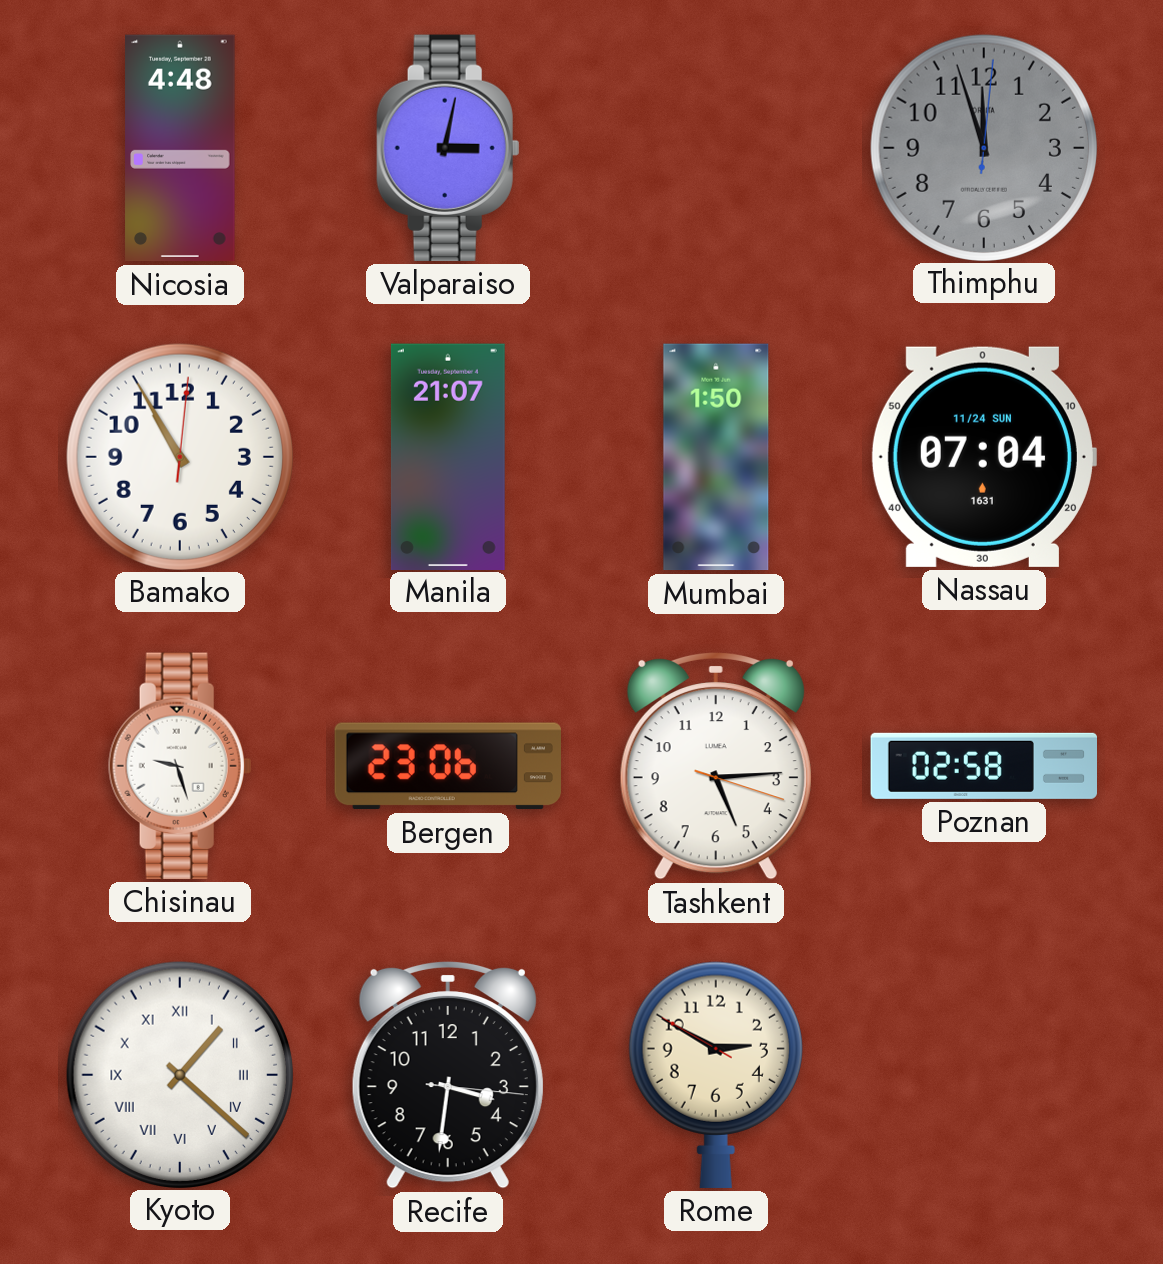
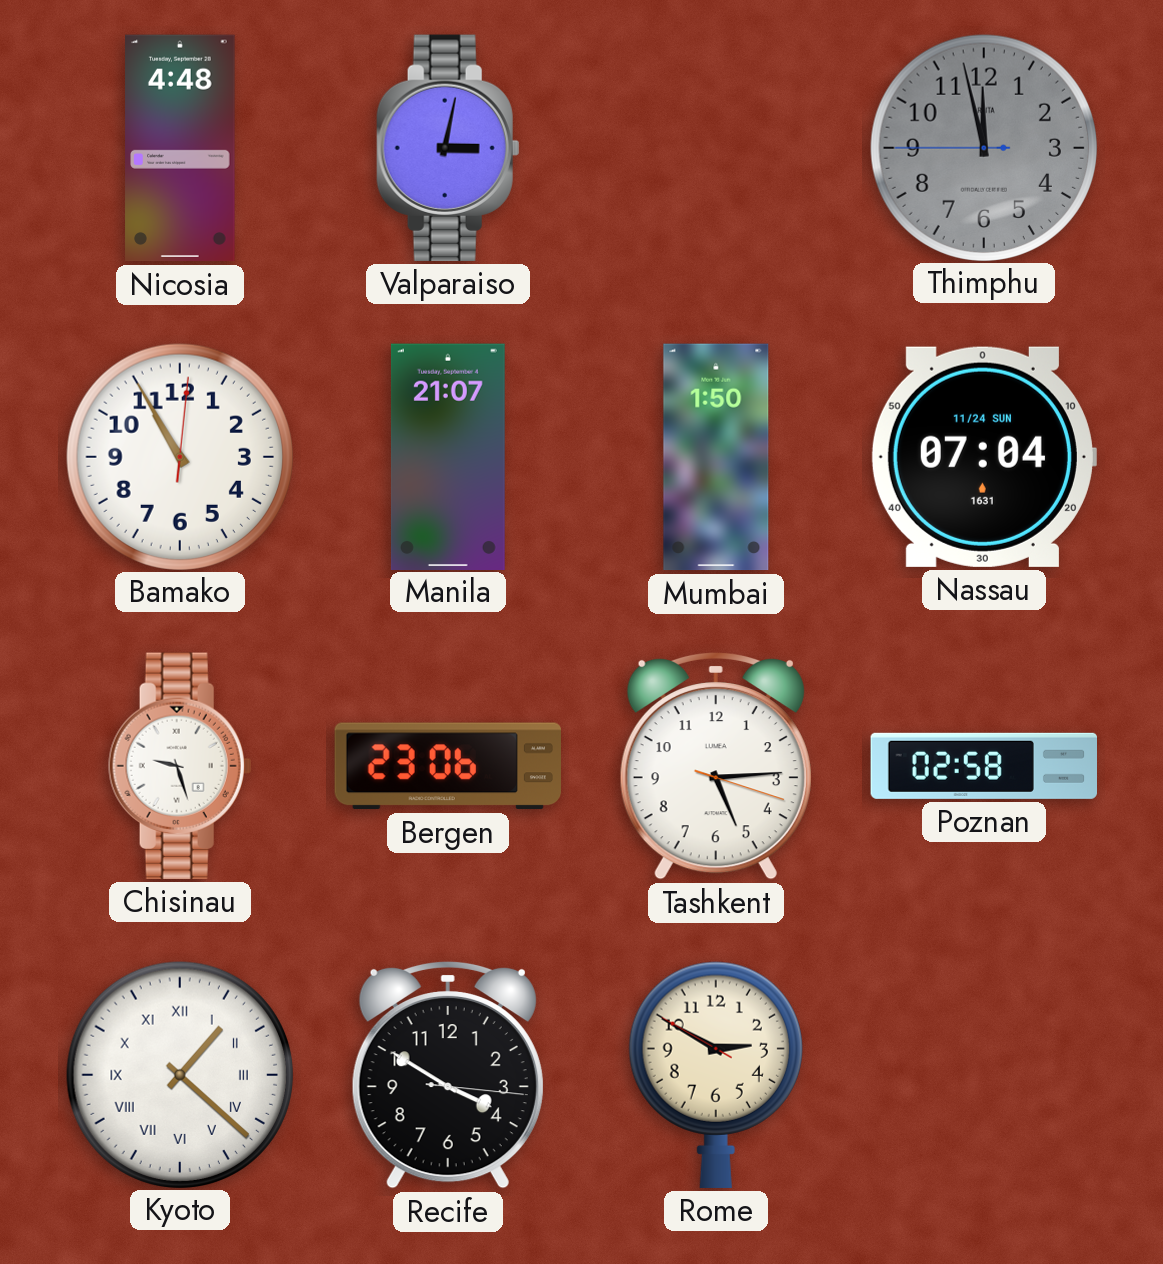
Thimphu: 11:57:01 -> 11:57:45
Recife: 3:31 -> 3:50
